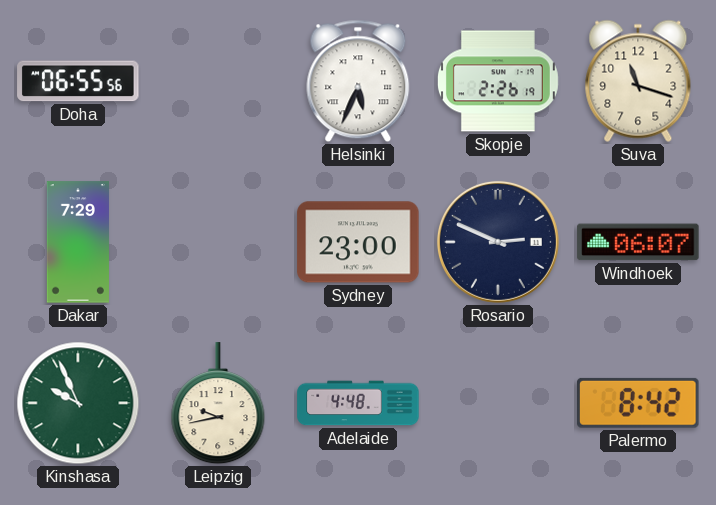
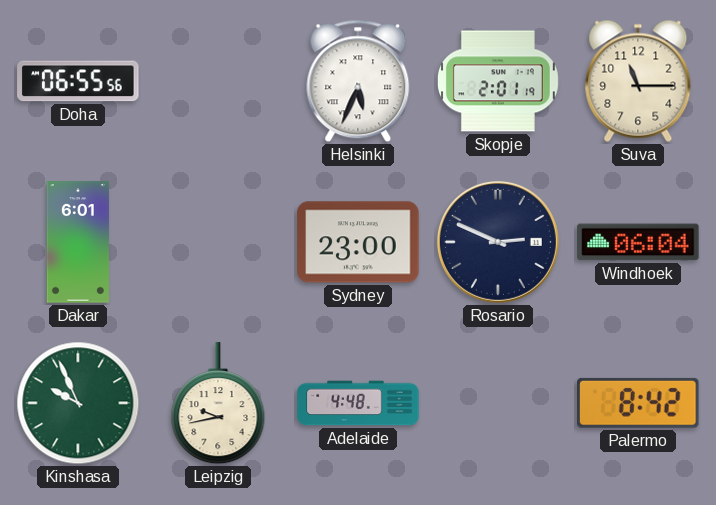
Skopje: 2:26 -> 2:01
Suva: 11:18 -> 11:15
Dakar: 7:29 -> 6:01
Windhoek: 06:07 -> 06:04
